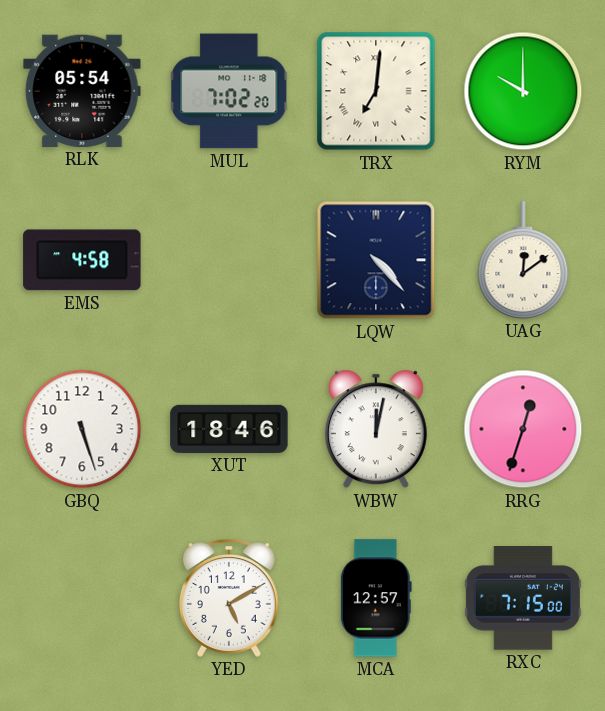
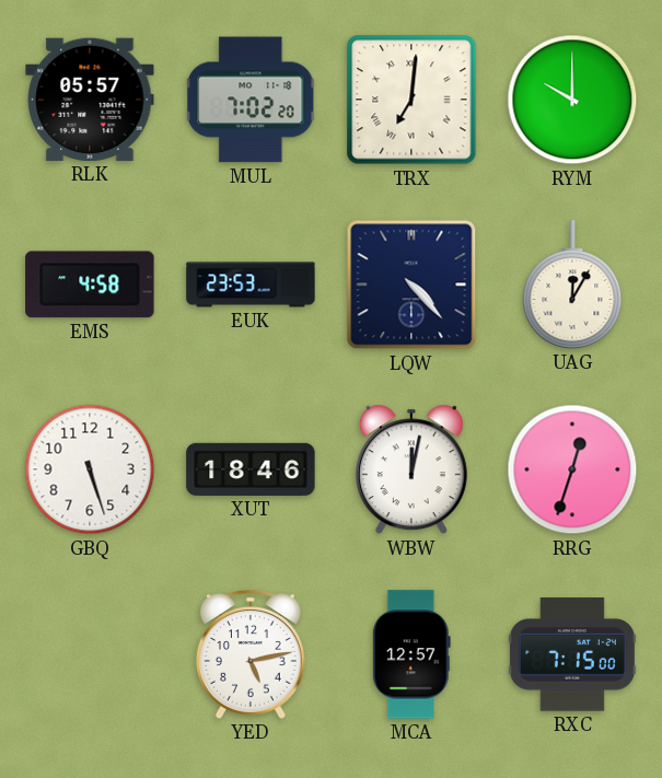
RLK: 05:54 -> 05:57
EUK: none -> 23:53
UAG: 12:09 -> 12:05
YED: 5:10 -> 5:13
